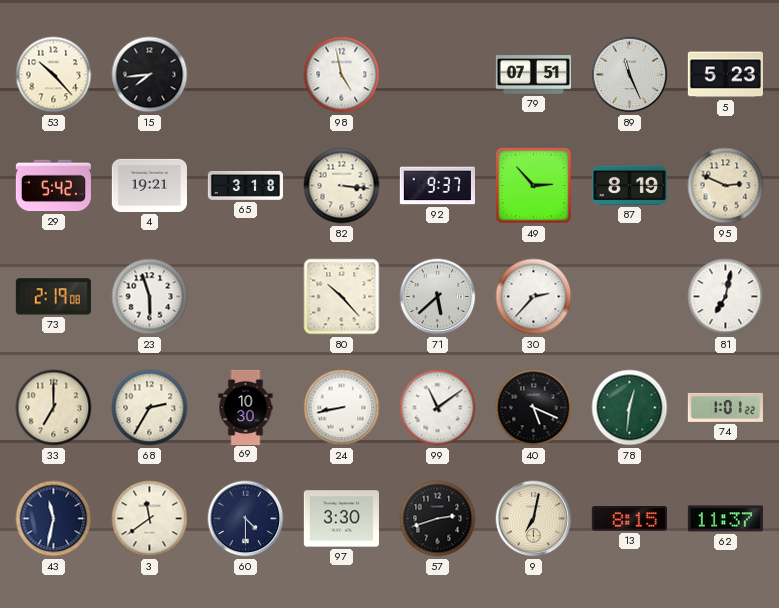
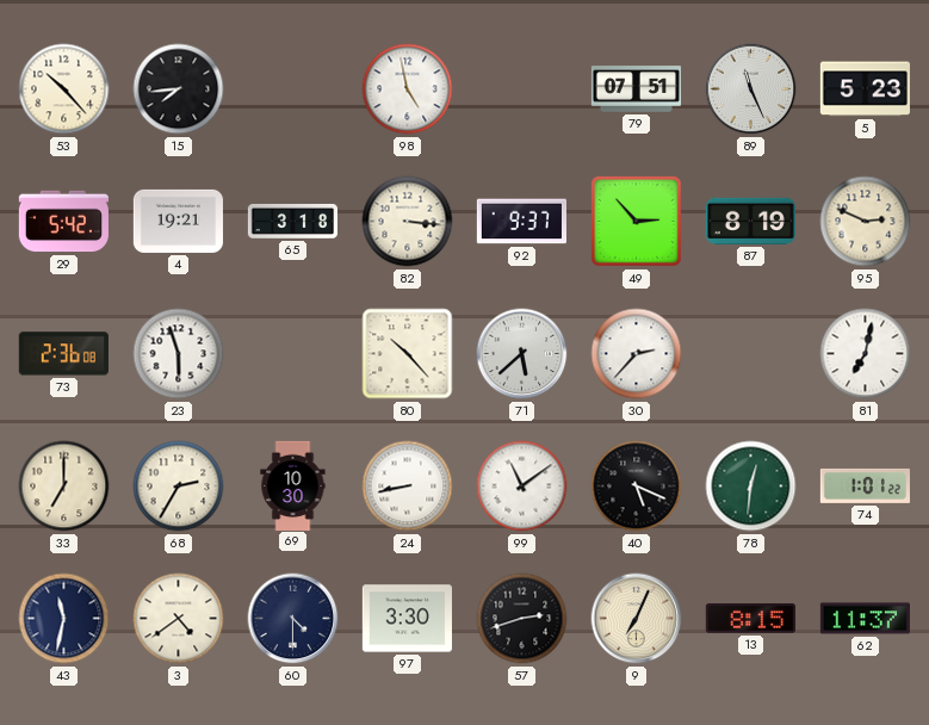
73: 2:19 -> 2:36
3: 11:39 -> 4:39
9: 7:02 -> 7:04
